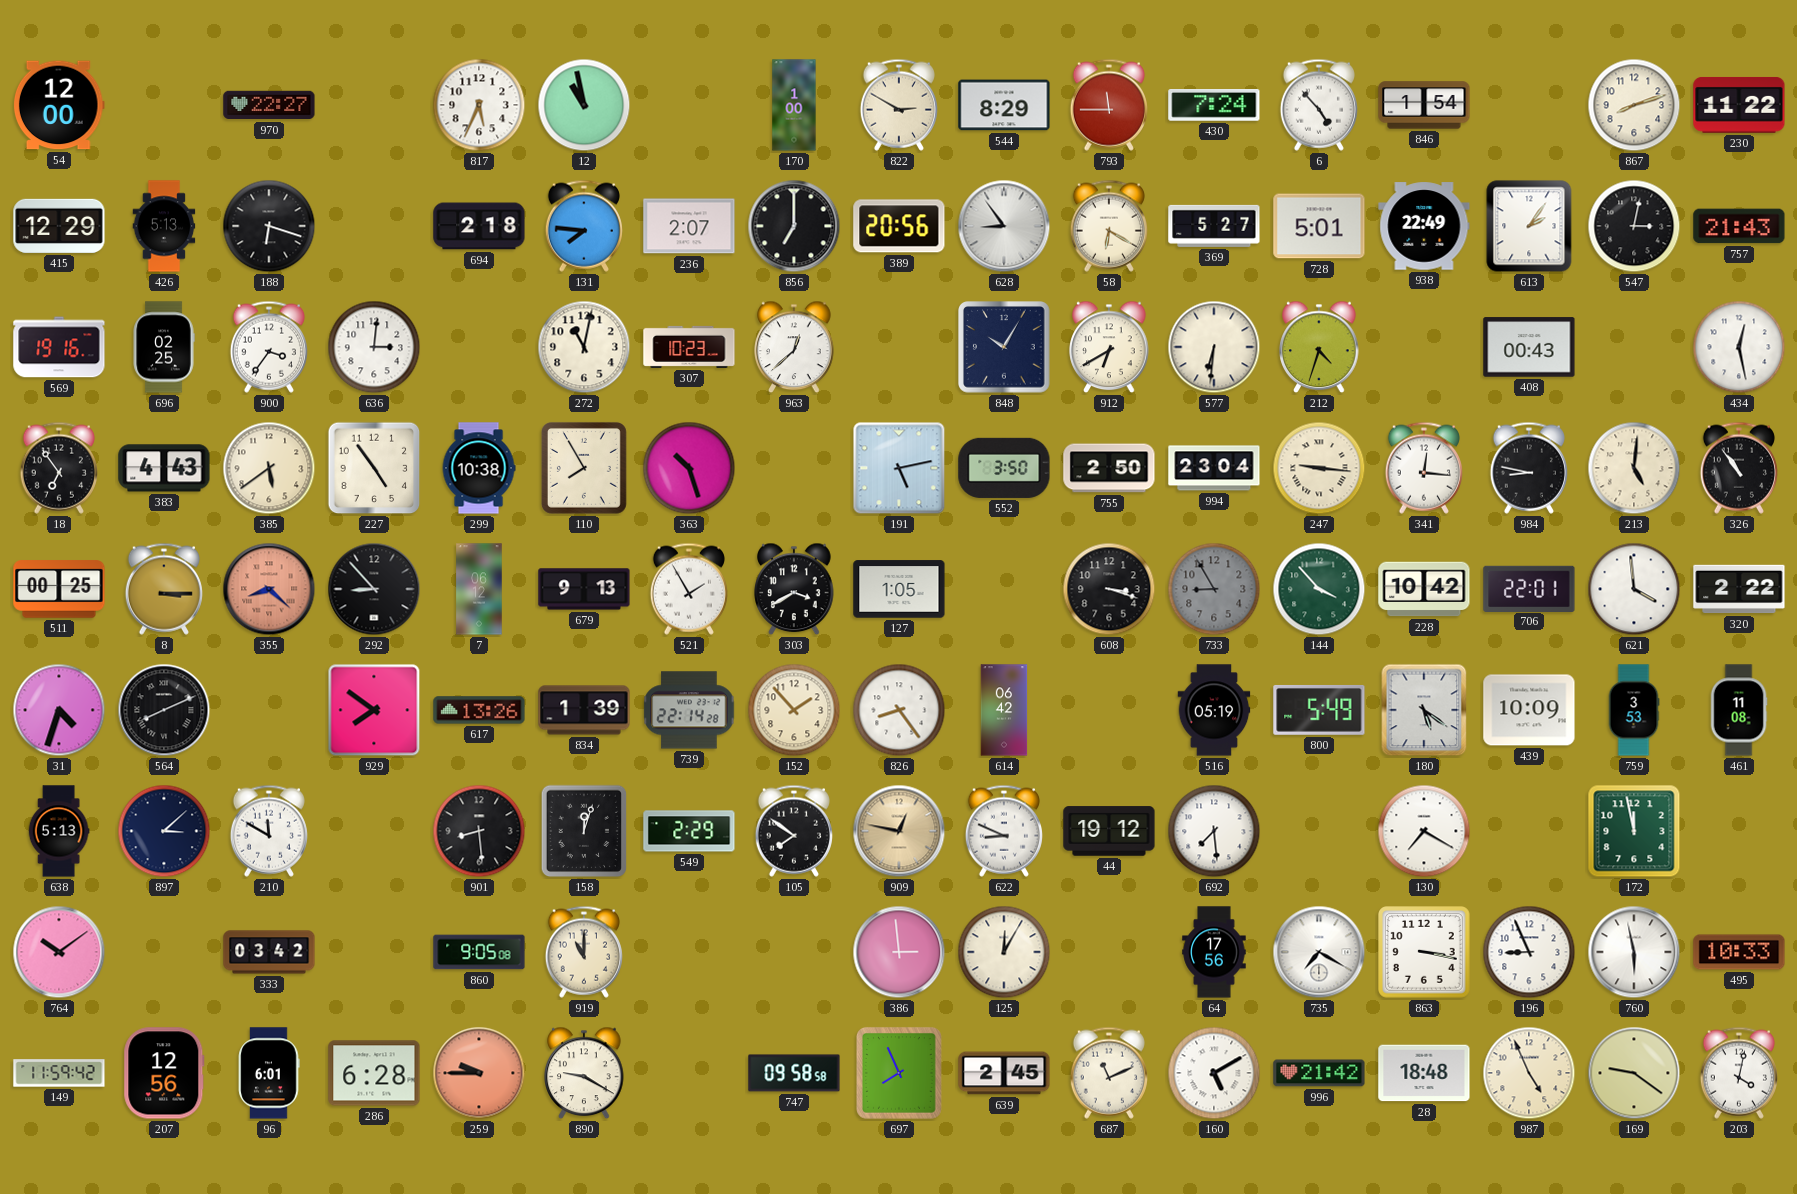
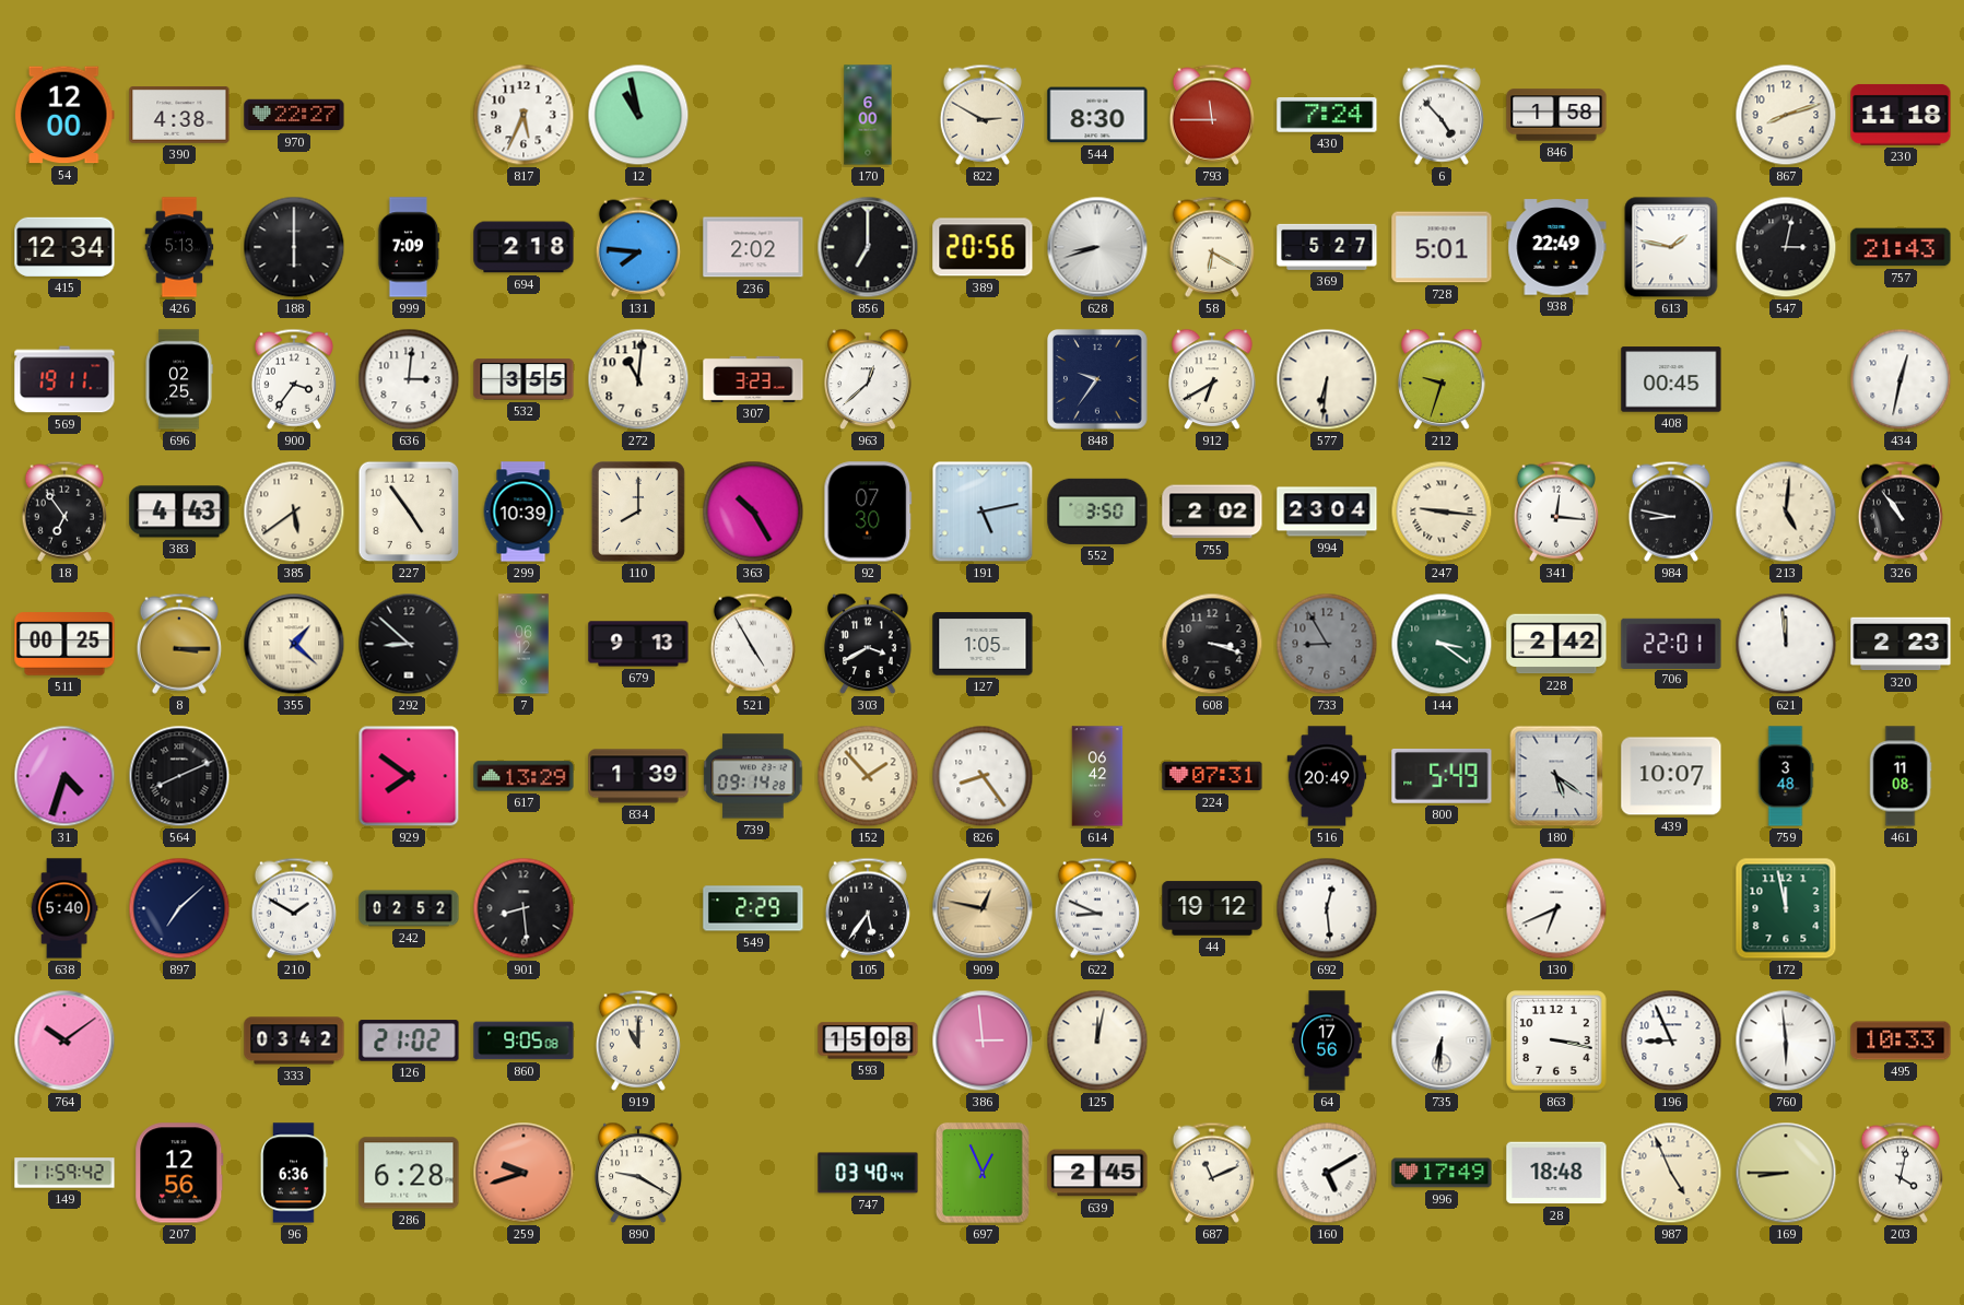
390: none -> 4:38
170: 1:00 -> 6:00
544: 8:29 -> 8:30
846: 1:54 -> 1:58
230: 11:22 -> 11:18
415: 12:29 -> 12:34
188: 6:18 -> 6:00
999: none -> 7:09
236: 2:07 -> 2:02
628: 8:54 -> 8:42
613: 2:06 -> 1:47
569: 19:16 -> 19:11
532: none -> 3:55
272: 11:02 -> 11:01
307: 10:23 -> 3:23
848: 10:05 -> 9:36
212: 4:33 -> 9:33
408: 00:43 -> 00:45
434: 12:28 -> 12:32
299: 10:38 -> 10:39
110: 7:55 -> 8:00
363: 10:27 -> 10:25
92: none -> 07:30
755: 2:50 -> 2:02
355: 8:22 -> 1:22
355 dial: salmon -> cream
292: 8:53 -> 8:52
521: 1:55 -> 4:55
144: 3:53 -> 3:21
228: 10:42 -> 2:42
621: 3:59 -> 11:59
320: 2:22 -> 2:23
617: 13:26 -> 13:29
739: 22:14 -> 09:14
224: none -> 07:31
516: 05:19 -> 20:49
439: 10:09 -> 10:07
759: 3:53 -> 3:48
638: 5:13 -> 5:40
897: 3:08 -> 7:08
210: 11:50 -> 1:50
242: none -> 02:52
158: 12:03 -> none
105: 7:51 -> 5:36
692: 7:29 -> 12:29
130: 7:20 -> 6:41
126: none -> 21:02
593: none -> 15:08
125: 12:05 -> 12:02
735: 7:20 -> 6:31
760: 5:58 -> 5:59
96: 6:01 -> 6:36
259: 9:45 -> 9:42
747: 09:58 -> 03:40
697: 7:56 -> 12:56
996: 21:42 -> 17:49
169: 9:21 -> 8:45
